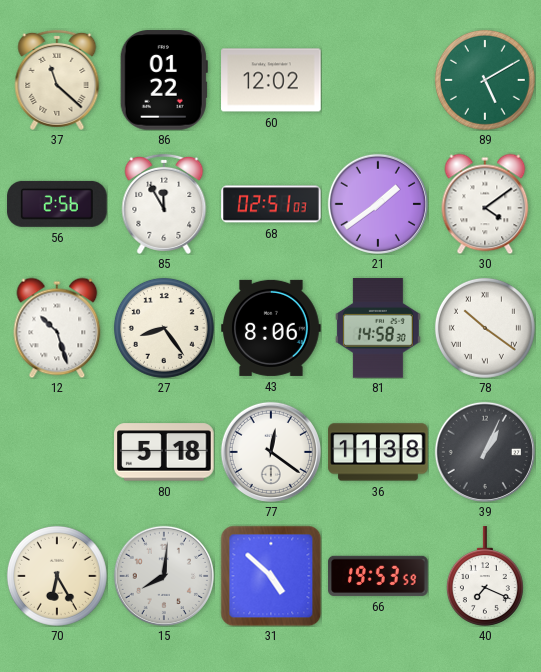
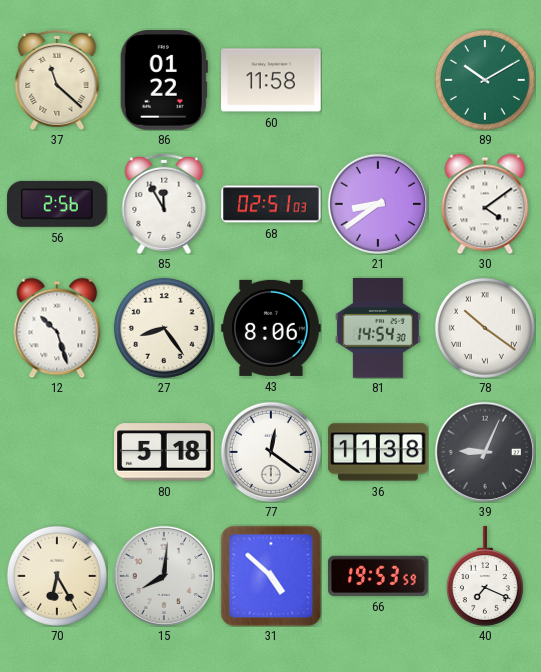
60: 12:02 -> 11:58
89: 5:10 -> 10:10
21: 1:39 -> 8:39
81: 14:58 -> 14:54
39: 1:04 -> 9:04
